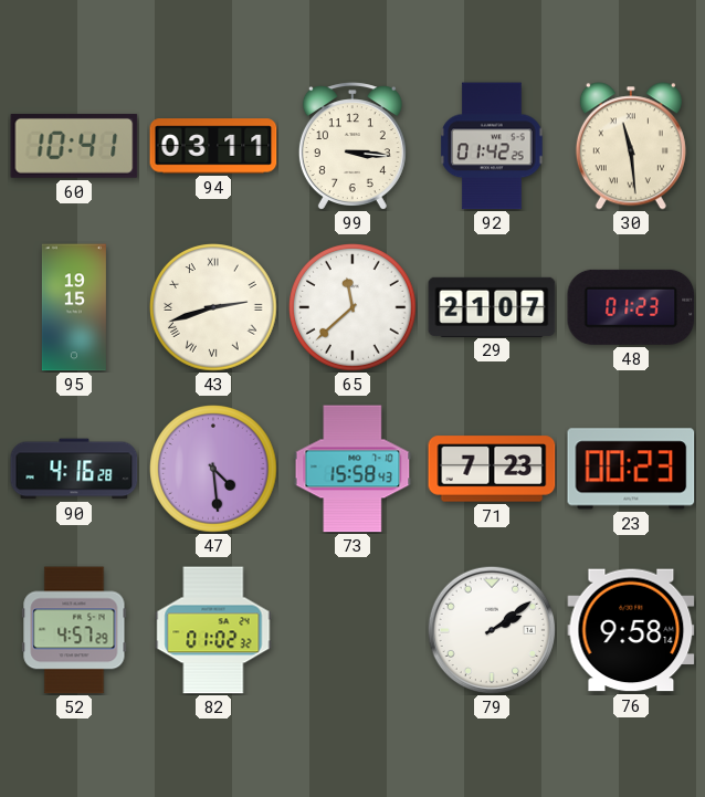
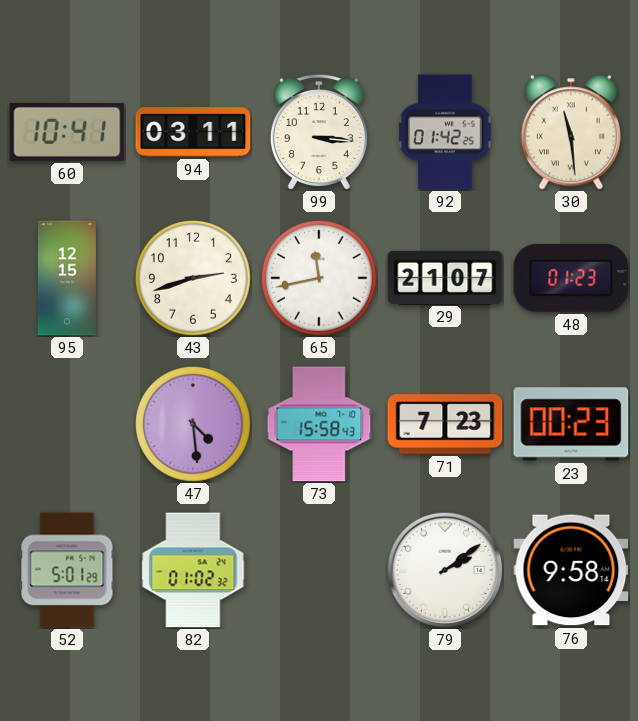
95: 19:15 -> 12:15
43 numerals: Roman -> Arabic
65: 11:38 -> 11:43
90: 4:16 -> none
52: 4:57 -> 5:01
